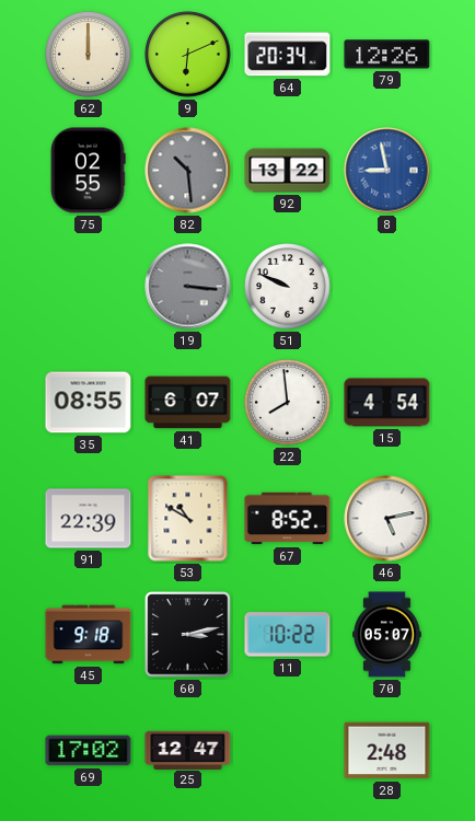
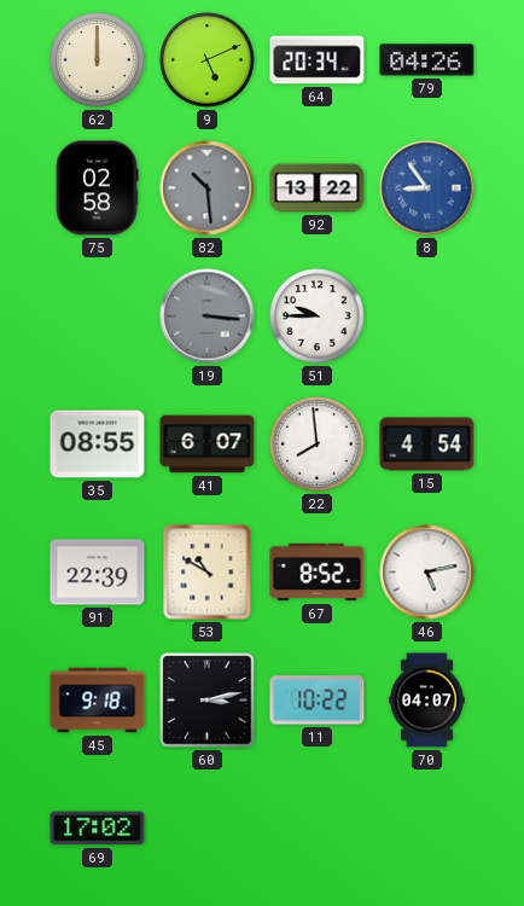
9: 6:11 -> 5:11
79: 12:26 -> 04:26
75: 02:55 -> 02:58
8: 8:58 -> 8:54
51: 9:49 -> 9:45
70: 05:07 -> 04:07
25: 12:47 -> none
28: 2:48 -> none
